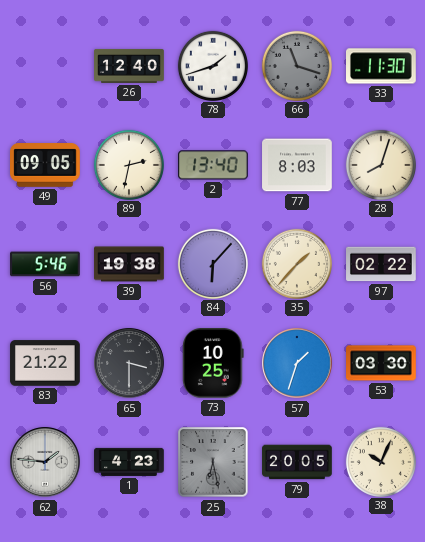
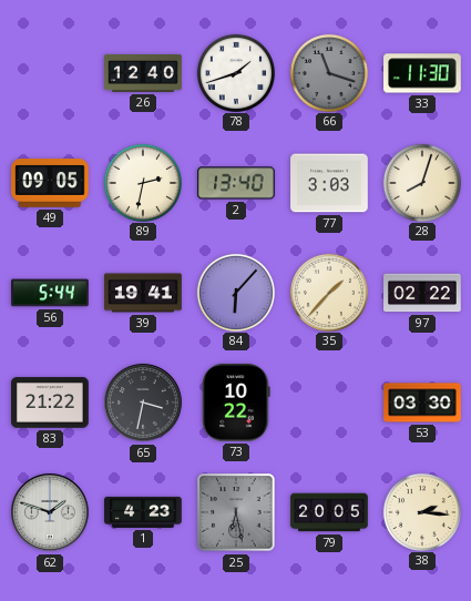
77: 8:03 -> 3:03
56: 5:46 -> 5:44
39: 19:38 -> 19:41
65: 3:30 -> 3:32
73: 10:25 -> 10:22
57: 1:33 -> none
62: 1:46 -> 1:48
38: 10:04 -> 2:16
